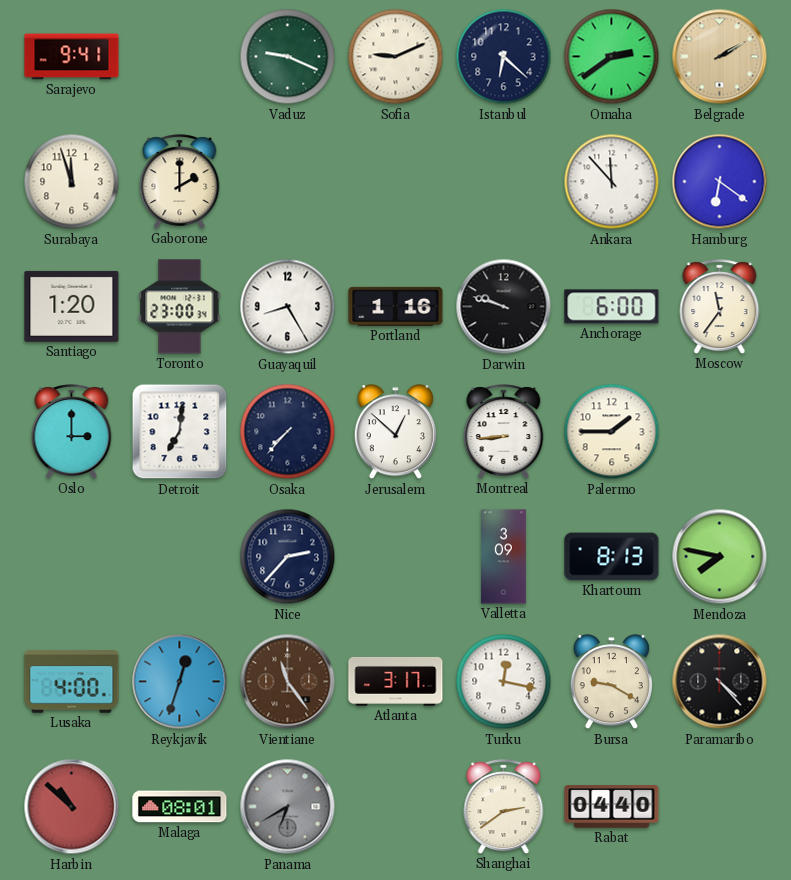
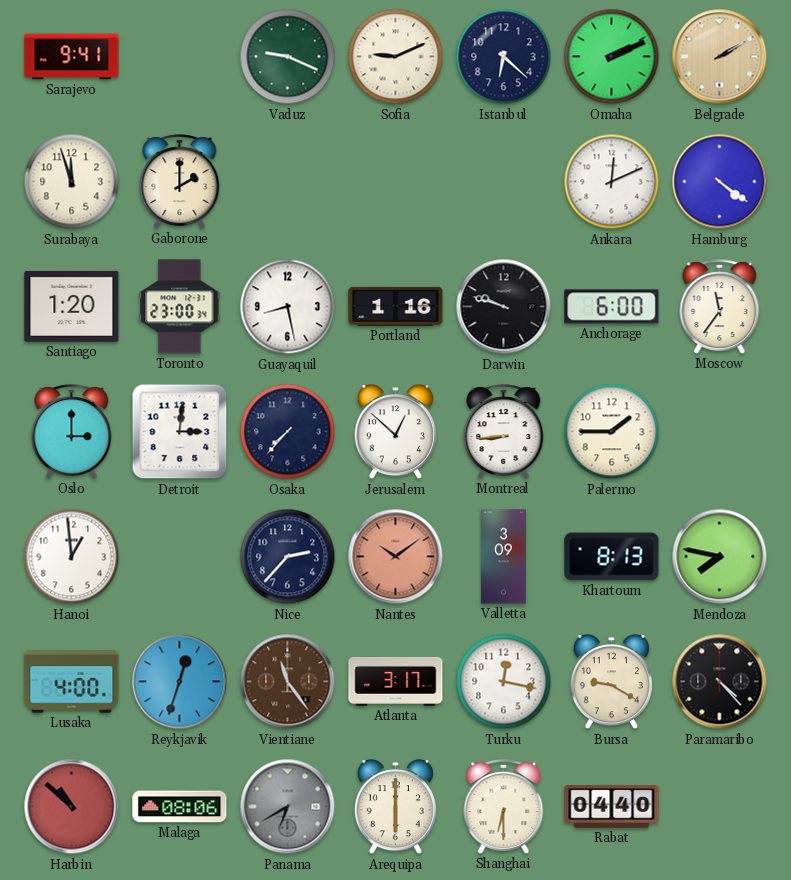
Omaha: 2:39 -> 2:11
Ankara: 11:53 -> 12:11
Hamburg: 6:21 -> 4:21
Guayaquil: 8:25 -> 8:28
Detroit: 7:01 -> 3:01
Hanoi: none -> 12:59
Nantes: none -> 10:09
Malaga: 08:01 -> 08:06
Arequipa: none -> 6:00
Shanghai: 2:39 -> 6:30
